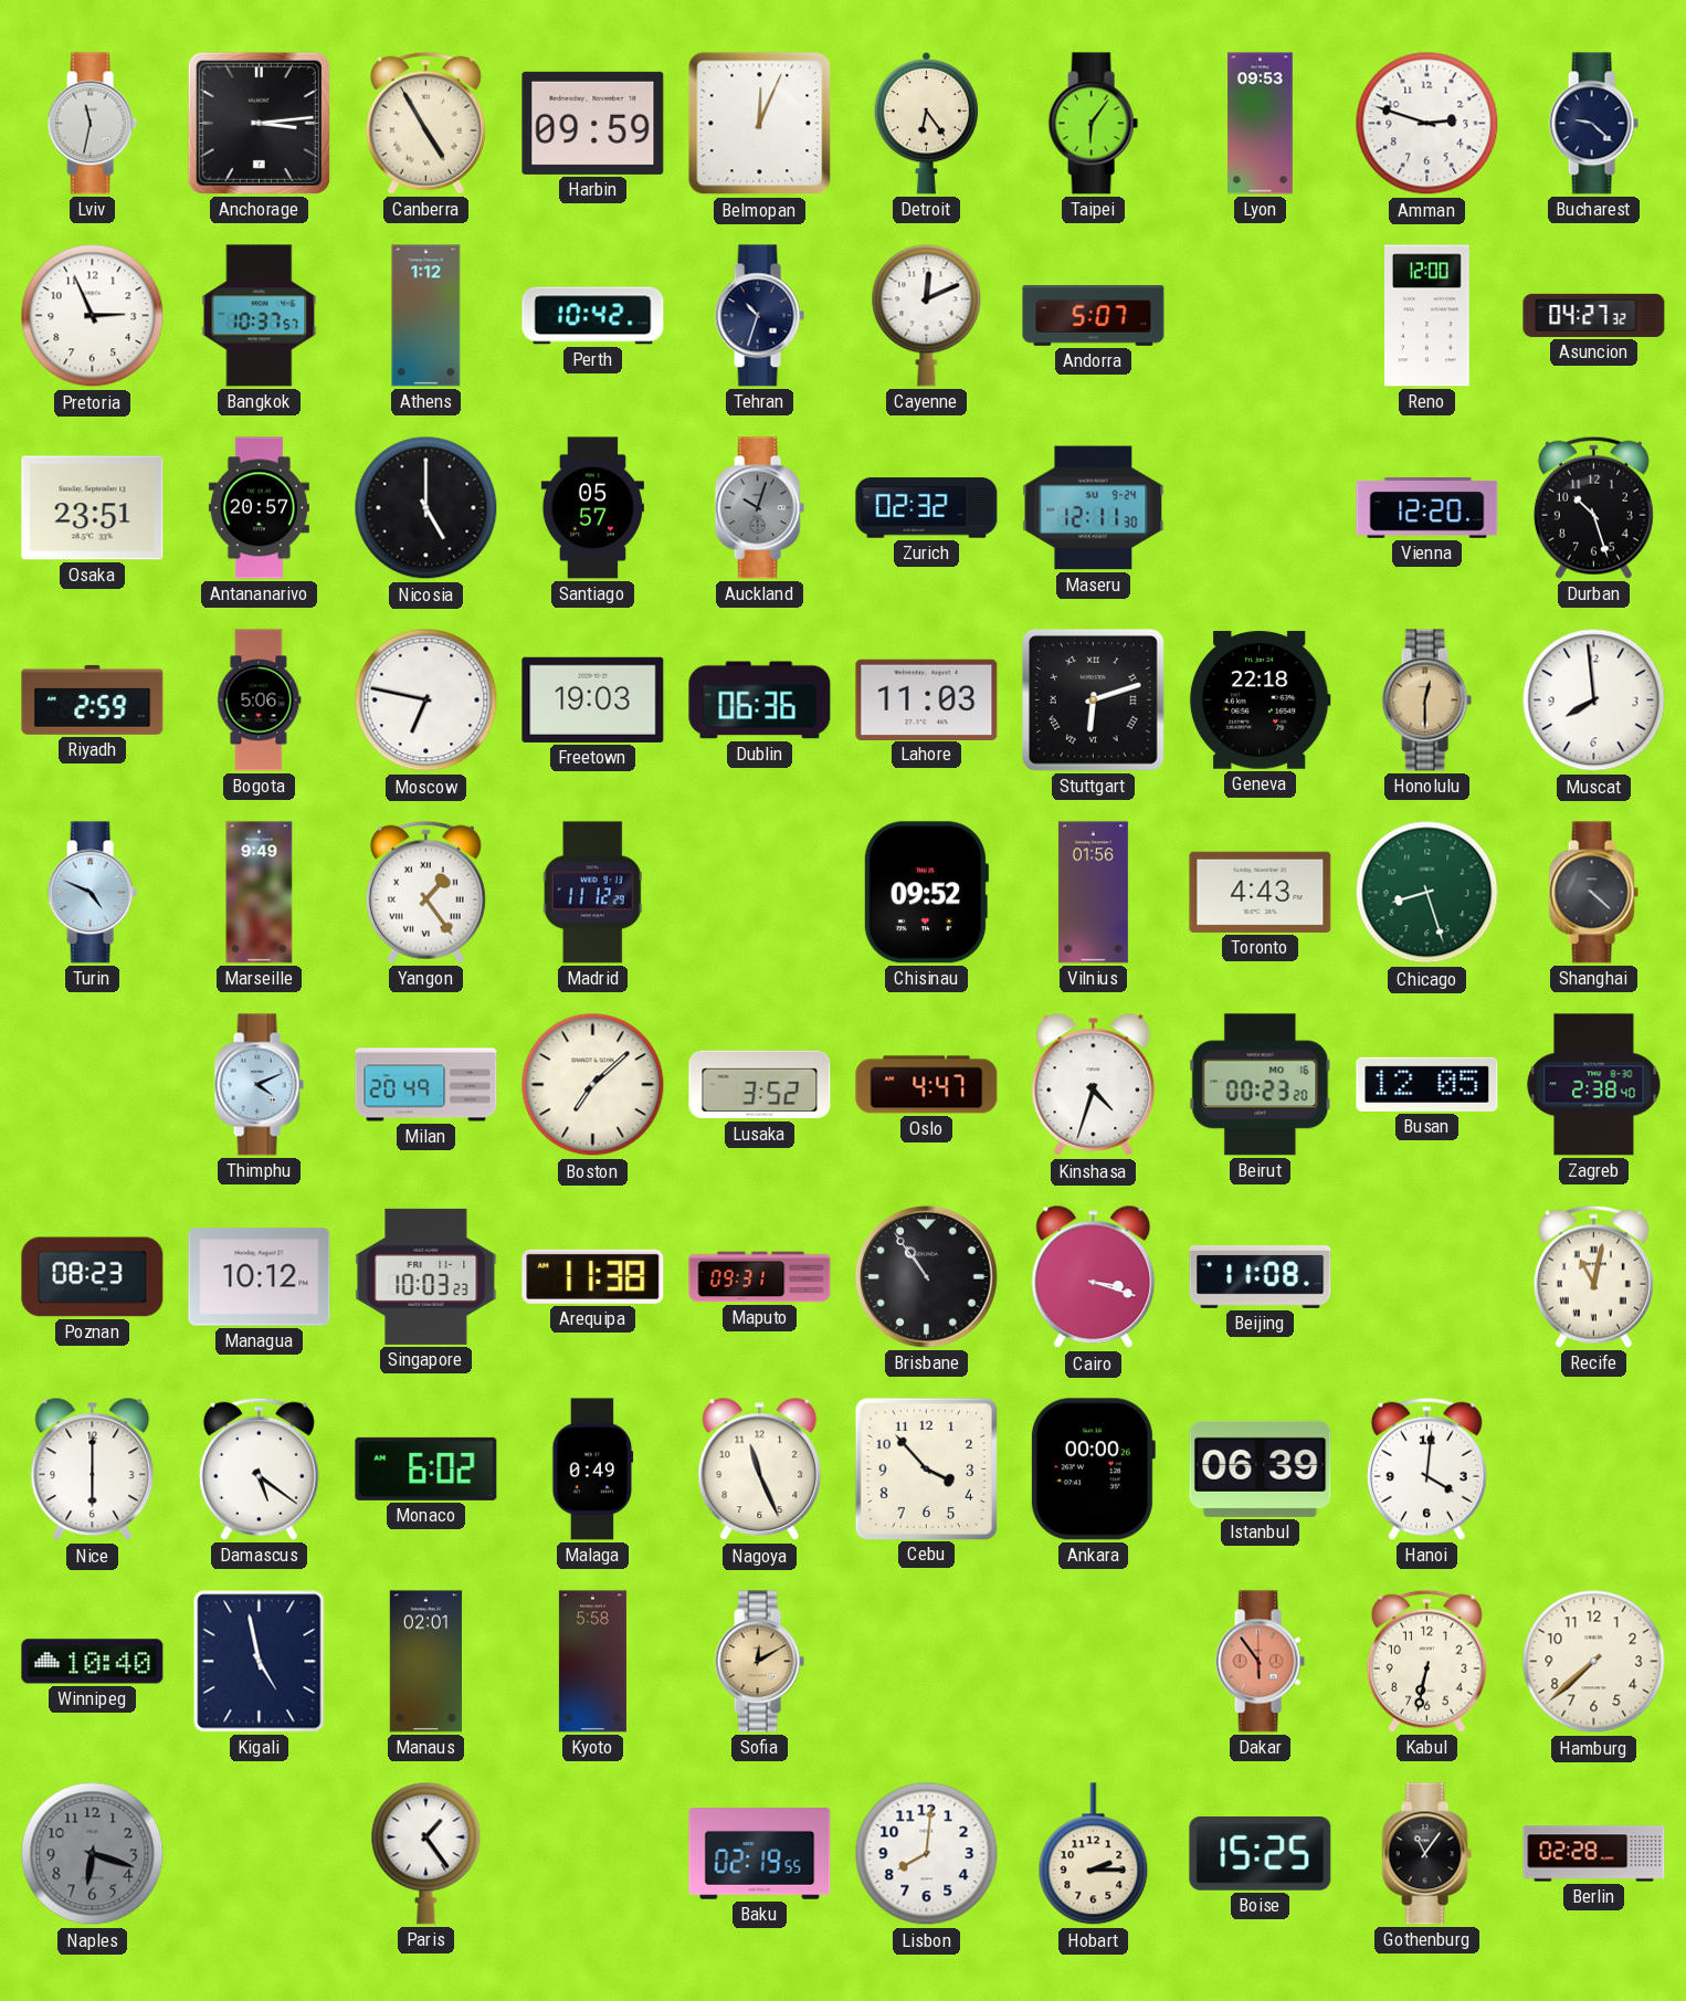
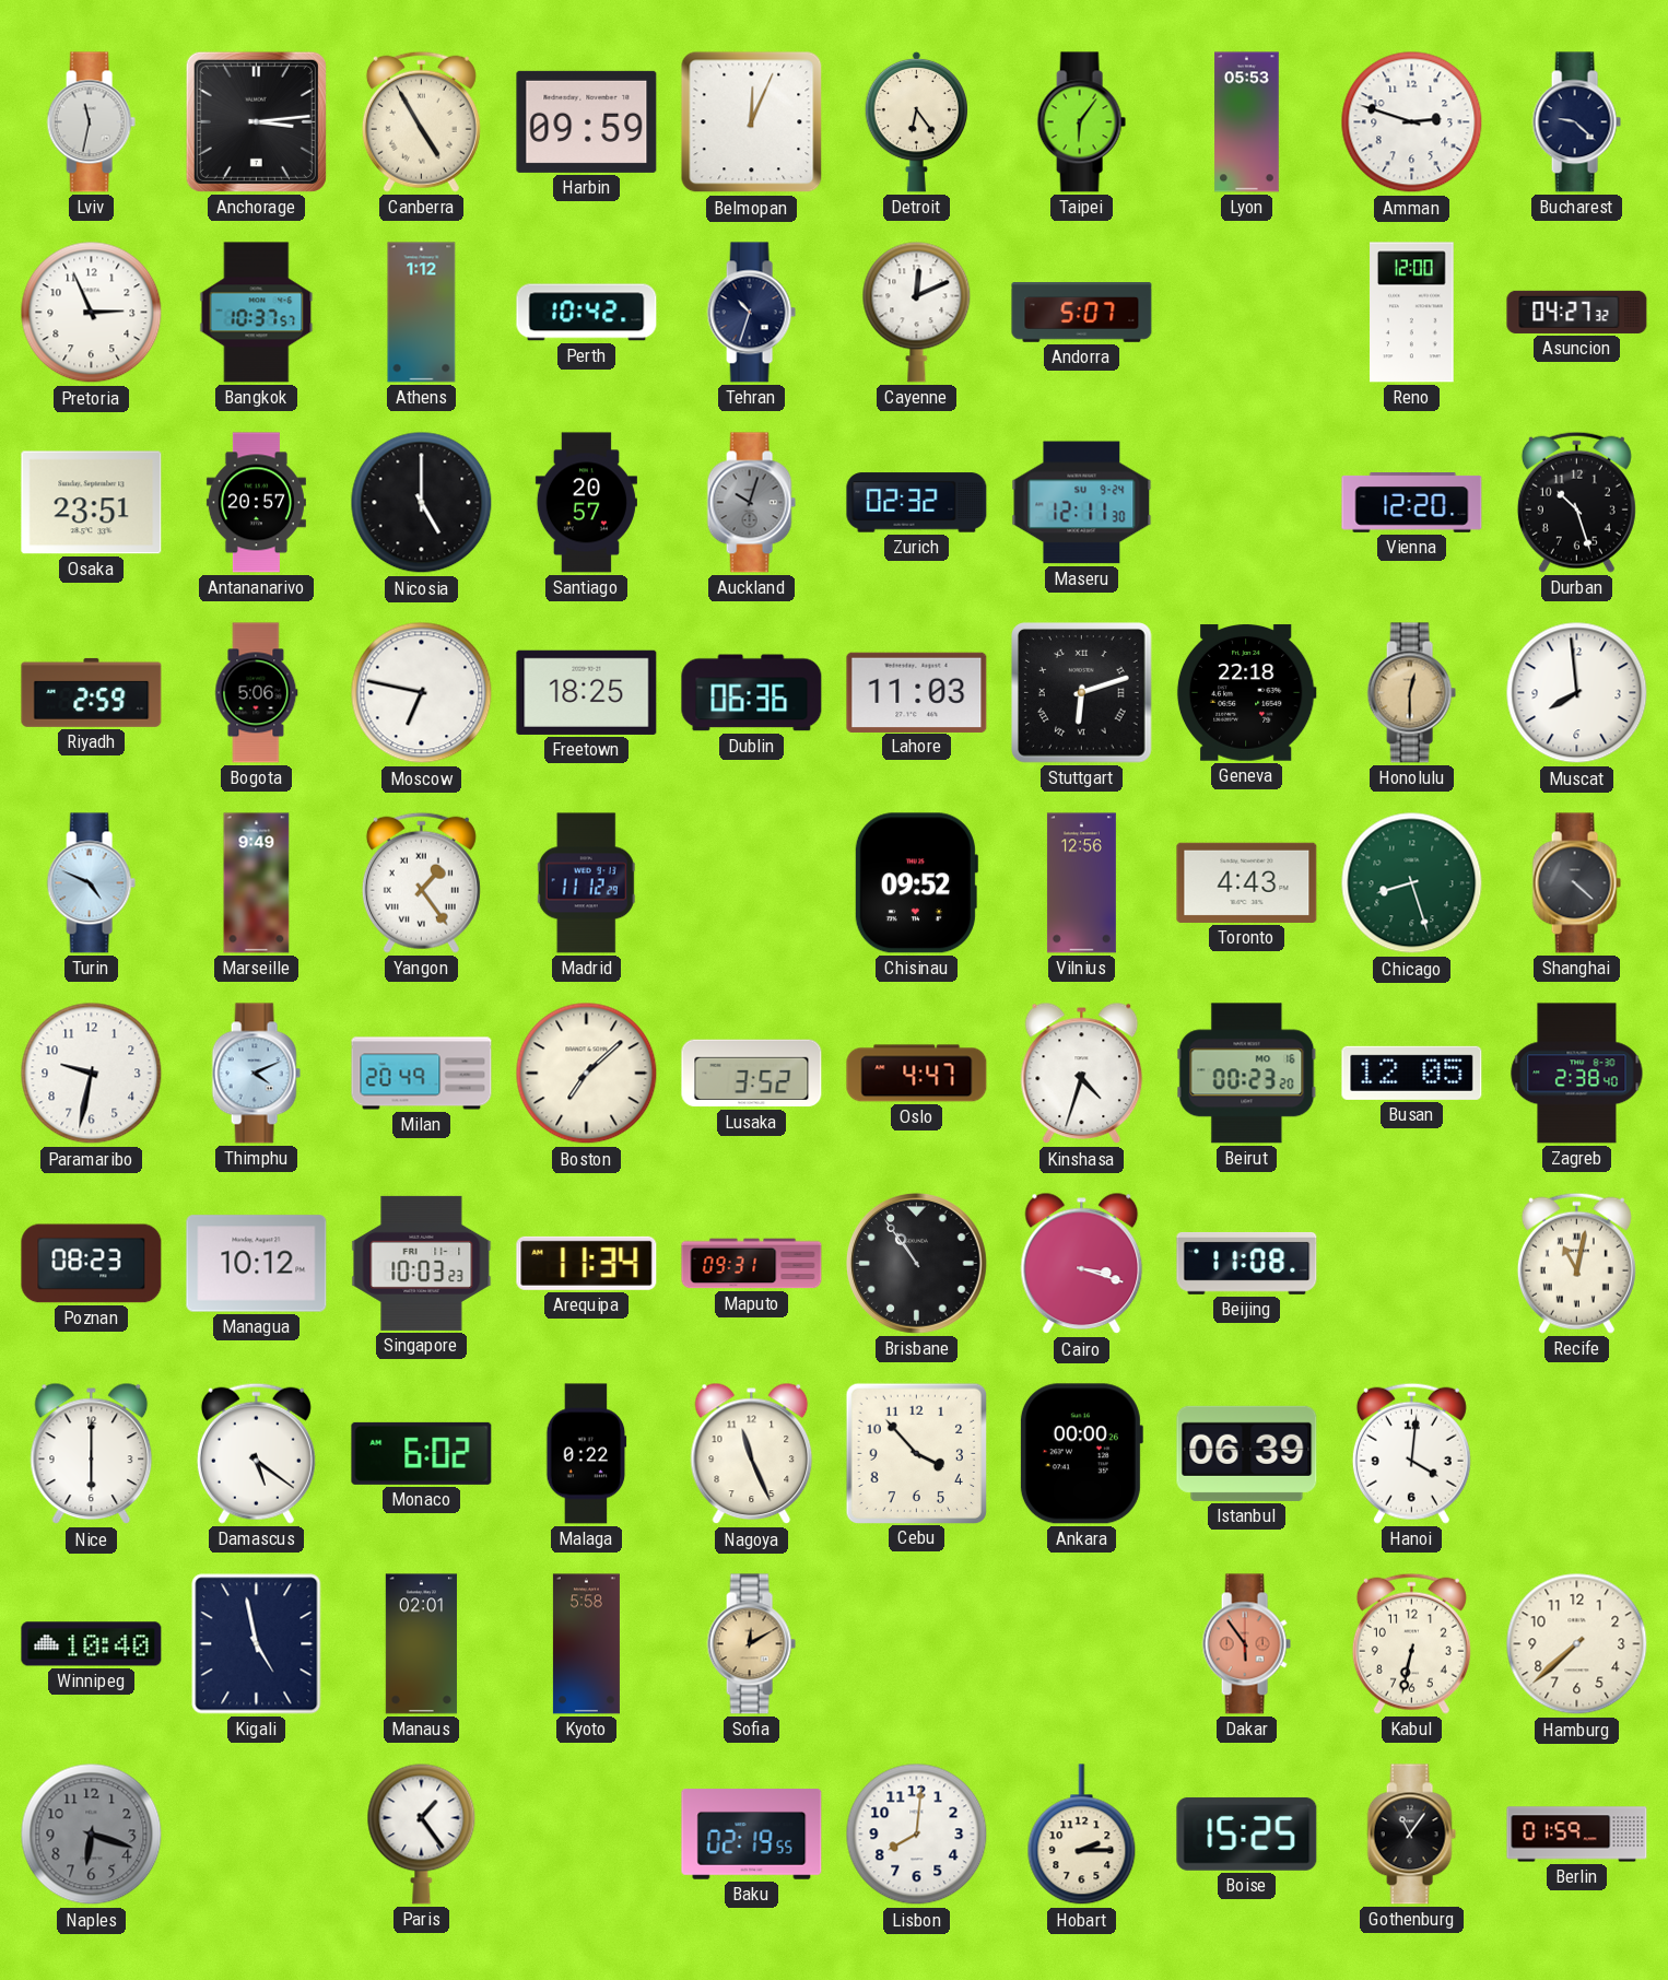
Lyon: 09:53 -> 05:53
Santiago: 05:57 -> 20:57
Freetown: 19:03 -> 18:25
Vilnius: 01:56 -> 12:56
Paramaribo: none -> 9:32
Arequipa: 11:38 -> 11:34
Malaga: 0:49 -> 0:22
Berlin: 02:28 -> 01:59
